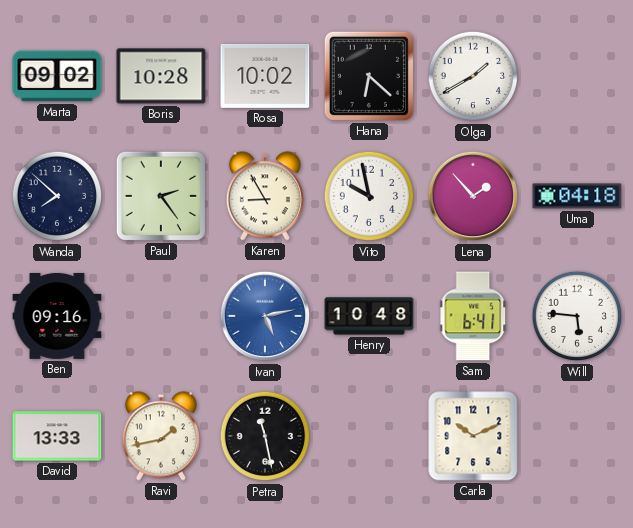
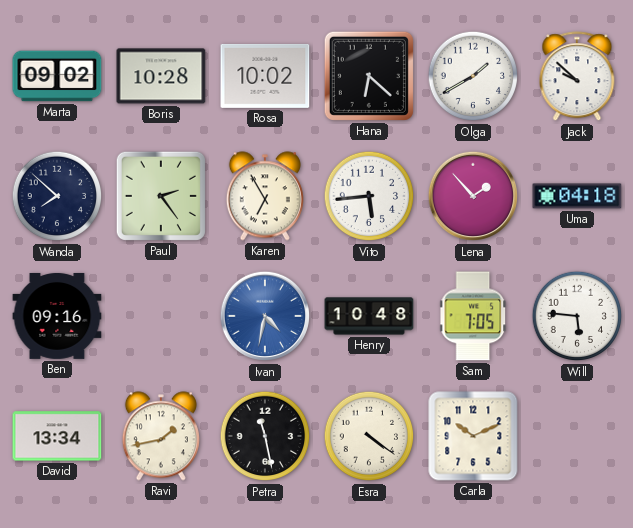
Jack: none -> 9:52
Karen: 8:55 -> 6:55
Vito: 9:58 -> 5:44
Ivan: 5:13 -> 4:32
Sam: 6:41 -> 7:05
David: 13:33 -> 13:34
Esra: none -> 4:21
